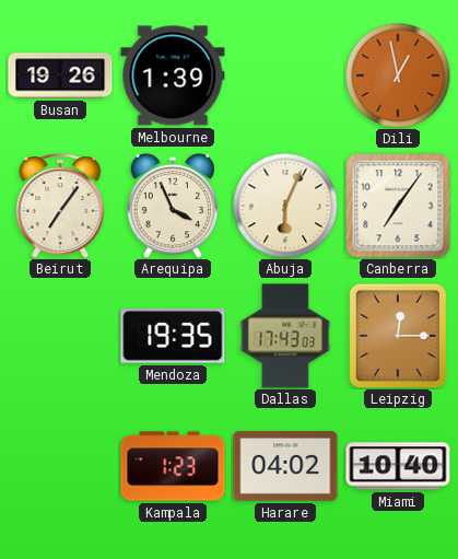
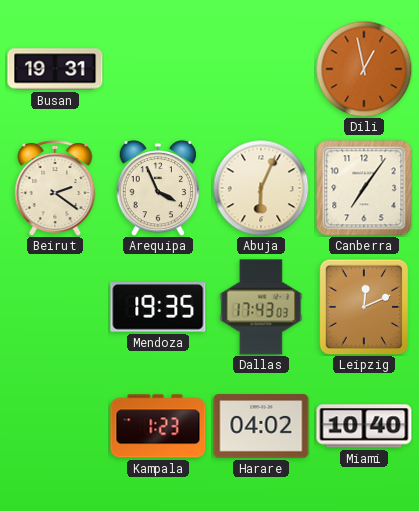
Busan: 19:26 -> 19:31
Melbourne: 1:39 -> none
Beirut: 7:06 -> 2:21
Leipzig: 12:15 -> 12:11
